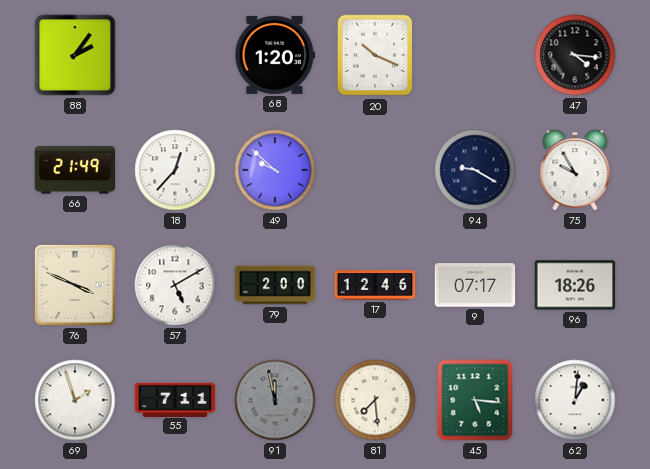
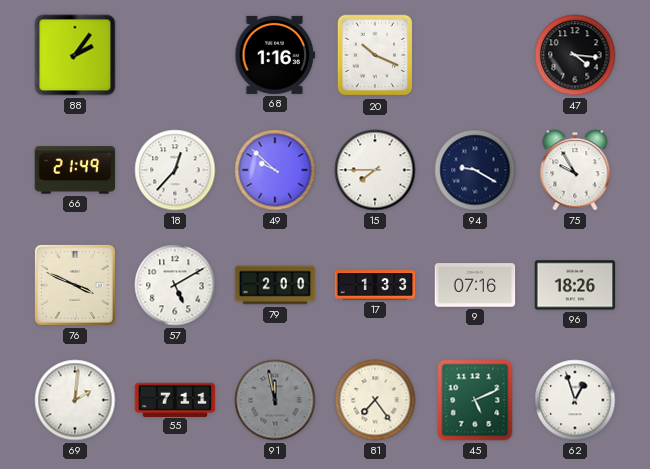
68: 1:20 -> 1:16
15: none -> 7:45
17: 12:46 -> 1:33
9: 07:17 -> 07:16
69: 1:57 -> 2:01
81: 7:29 -> 7:24
45: 5:16 -> 5:11
62: 1:01 -> 12:57
